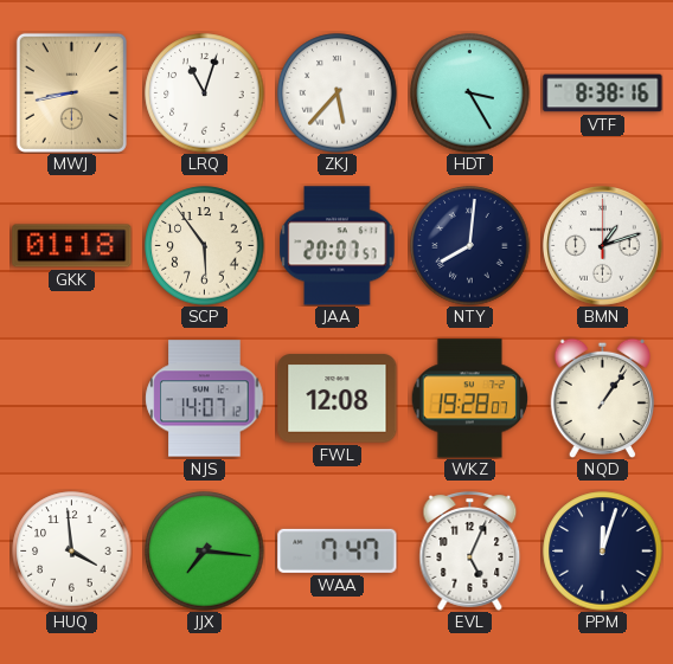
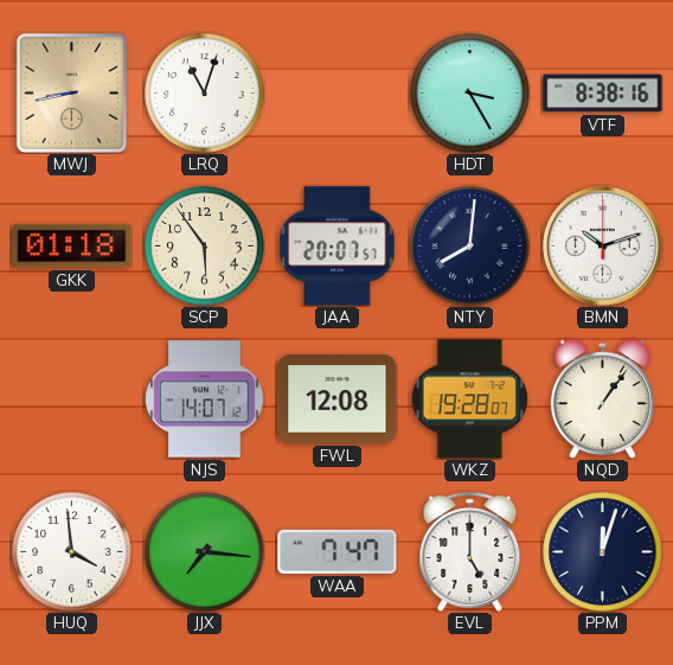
ZKJ: 5:37 -> none
BMN: 1:12 -> 10:12
EVL: 5:04 -> 5:00
